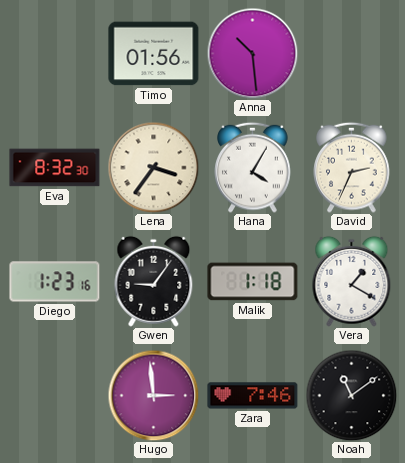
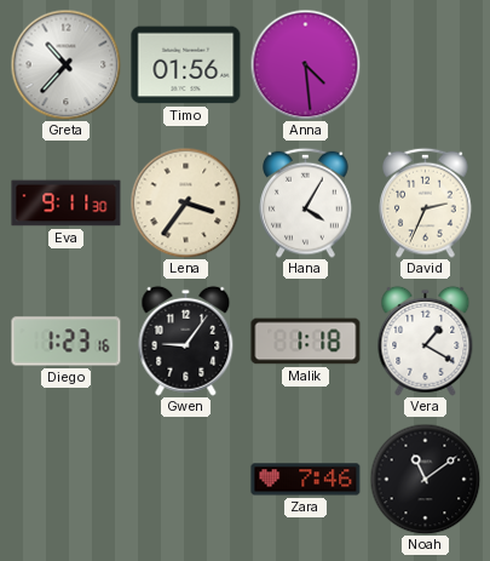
Greta: none -> 10:37
Anna: 10:29 -> 4:29
Eva: 8:32 -> 9:11
Hugo: 2:59 -> none
